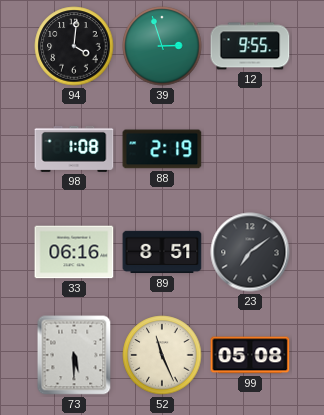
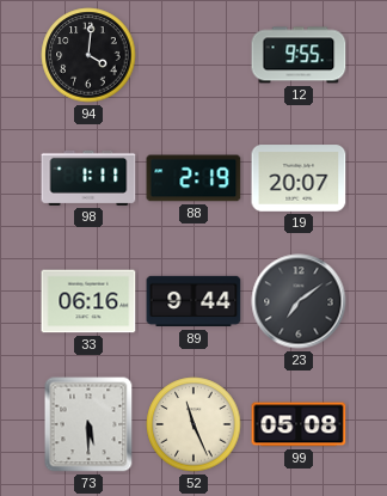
39: 2:57 -> none
98: 1:08 -> 1:11
19: none -> 20:07
89: 8:51 -> 9:44
